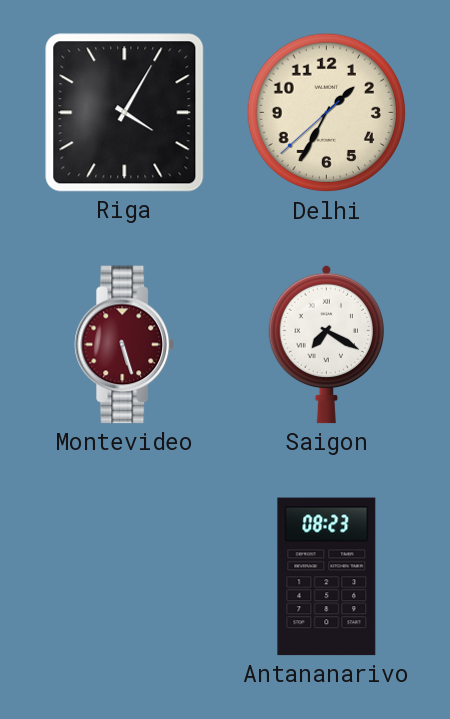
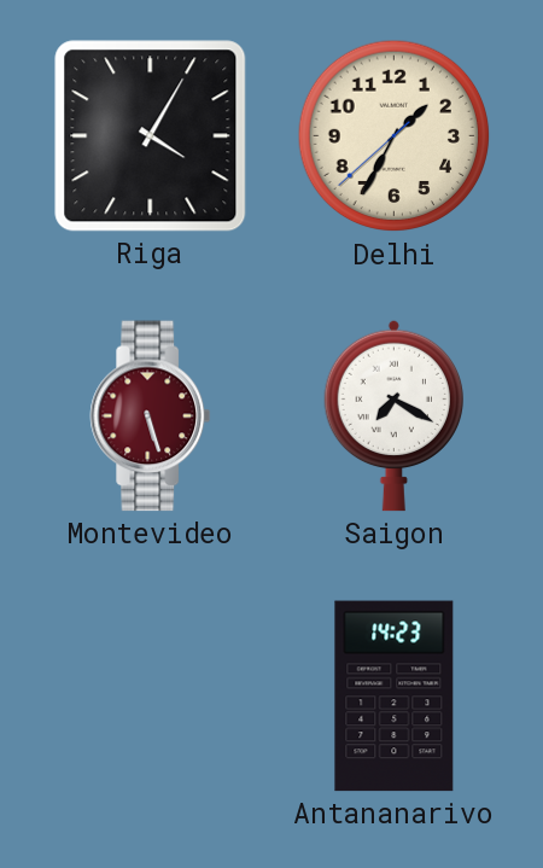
Antananarivo: 08:23 -> 14:23
